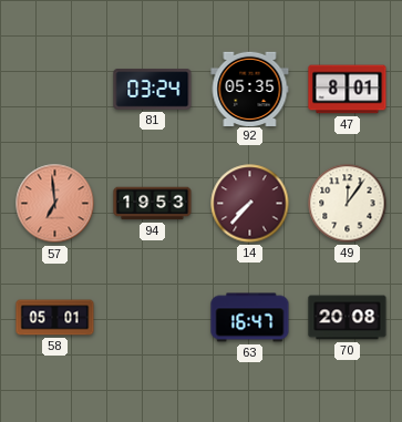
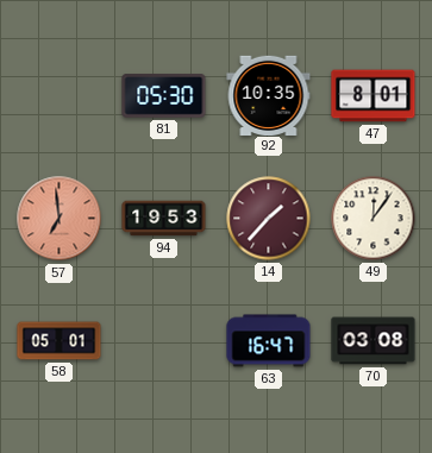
81: 03:24 -> 05:30
92: 05:35 -> 10:35
14: 7:37 -> 1:37
70: 20:08 -> 03:08
